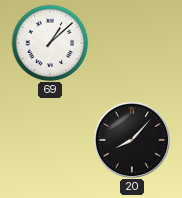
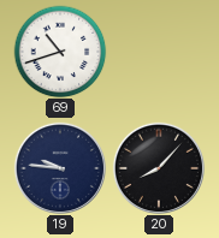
69: 1:08 -> 10:42
19: none -> 9:46
